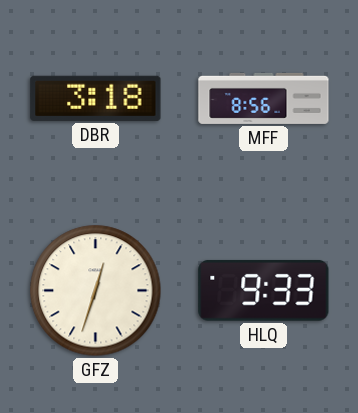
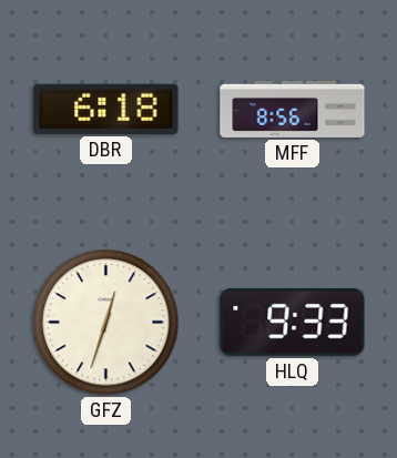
DBR: 3:18 -> 6:18
